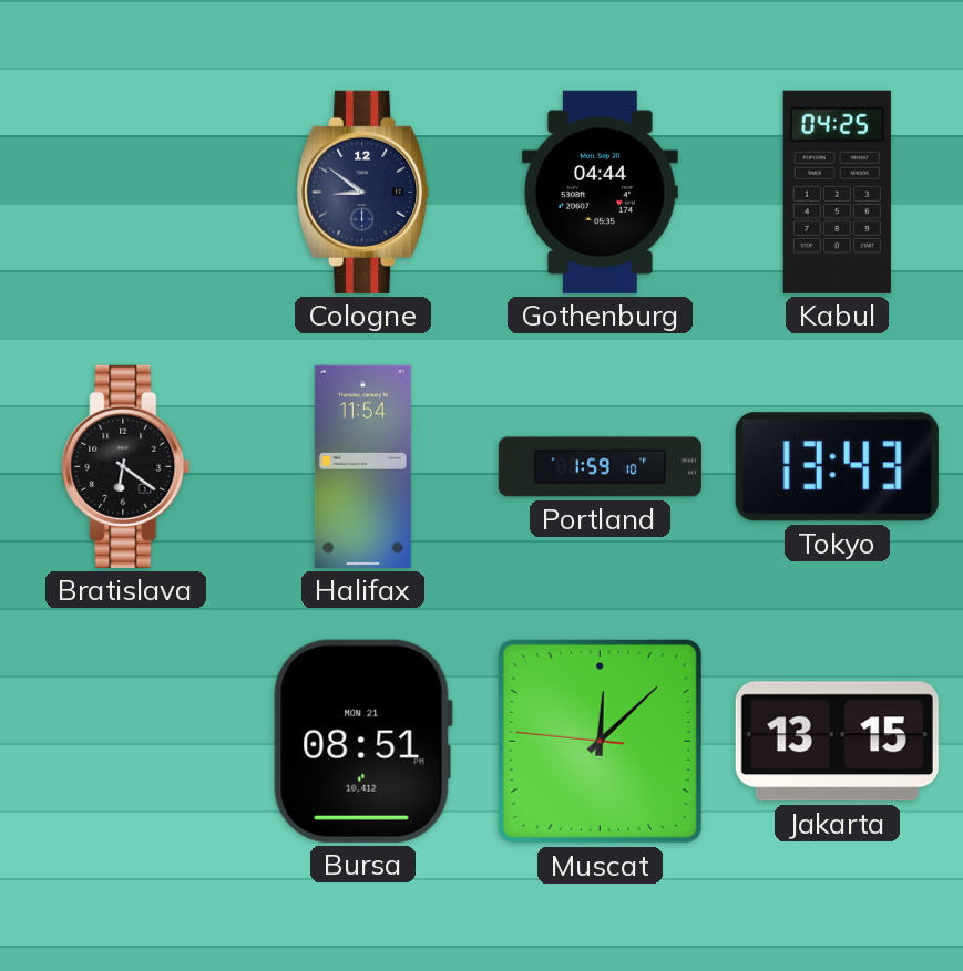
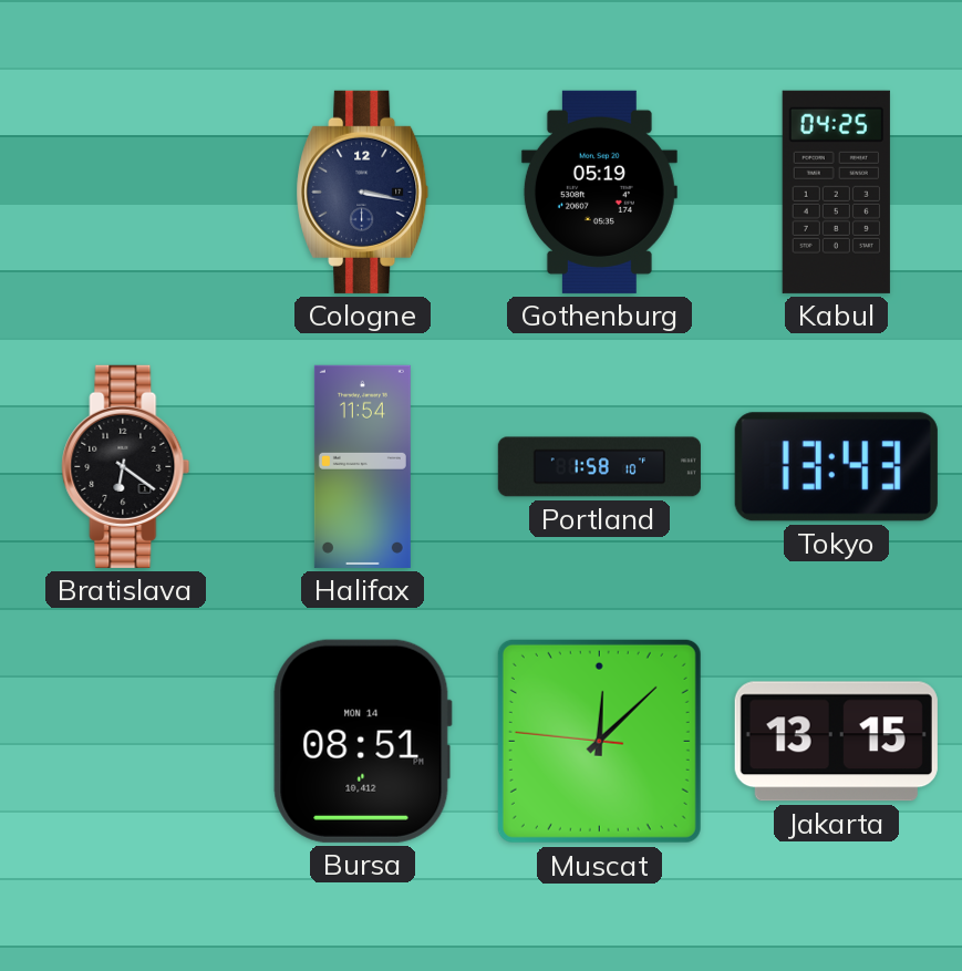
Cologne: 8:51 -> 3:17
Gothenburg: 04:44 -> 05:19
Portland: 1:59 -> 1:58
Bursa date: MON 21 -> MON 14
